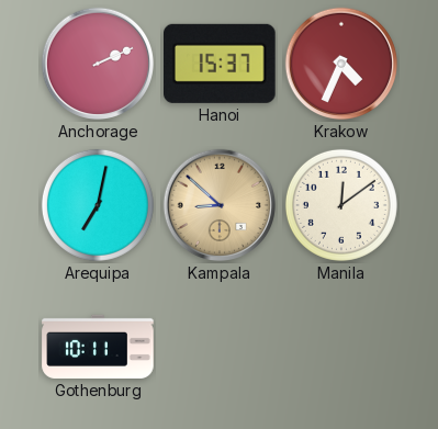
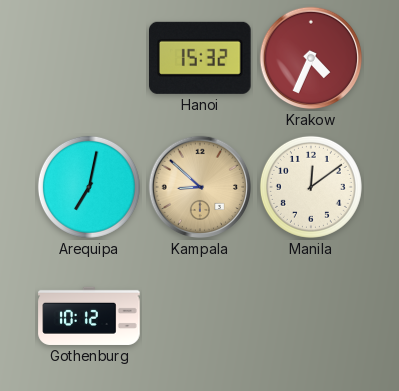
Anchorage: 2:11 -> none
Hanoi: 15:37 -> 15:32
Gothenburg: 10:11 -> 10:12
